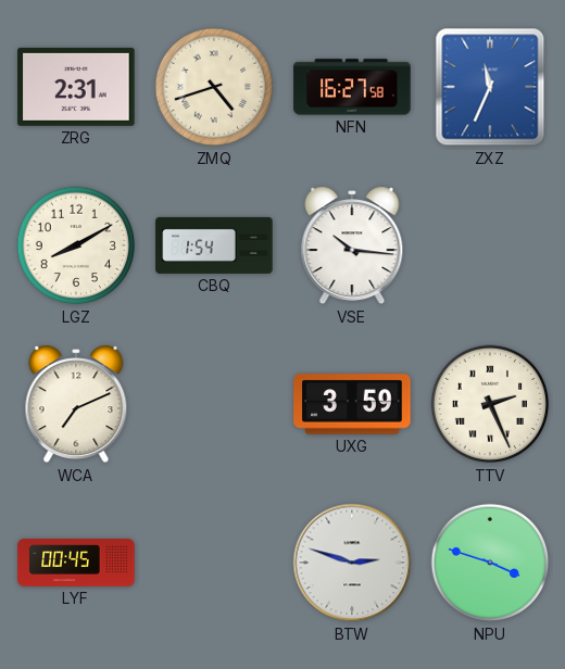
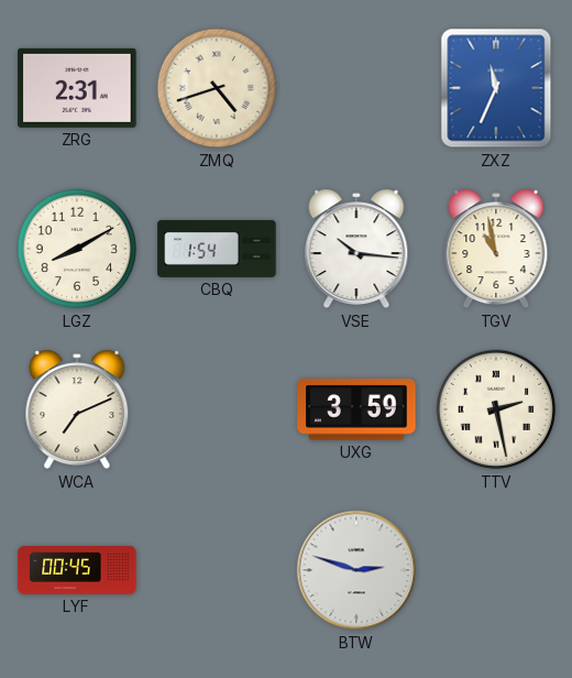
NFN: 16:27 -> none
TGV: none -> 10:58
TTV: 2:26 -> 2:28
NPU: 3:48 -> none
